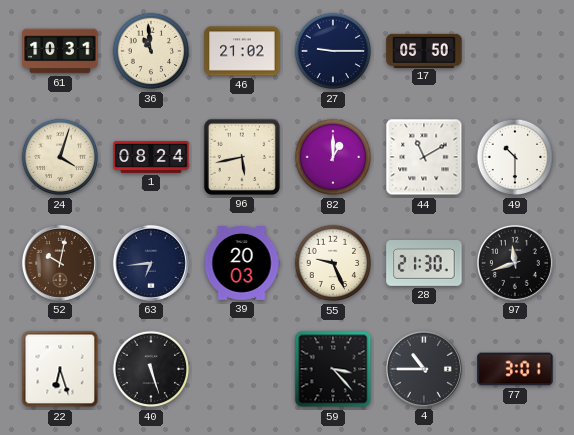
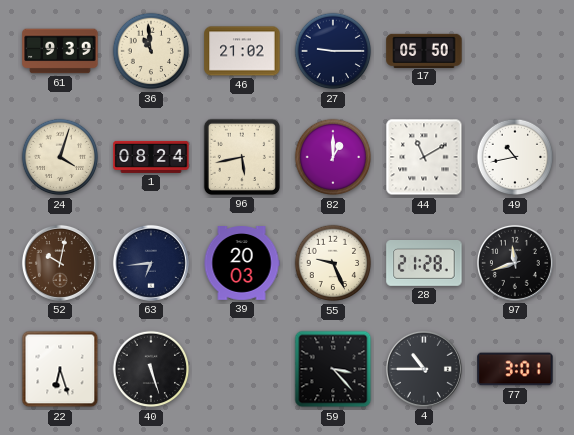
61: 10:31 -> 9:39
49: 10:30 -> 10:43
28: 21:30 -> 21:28
